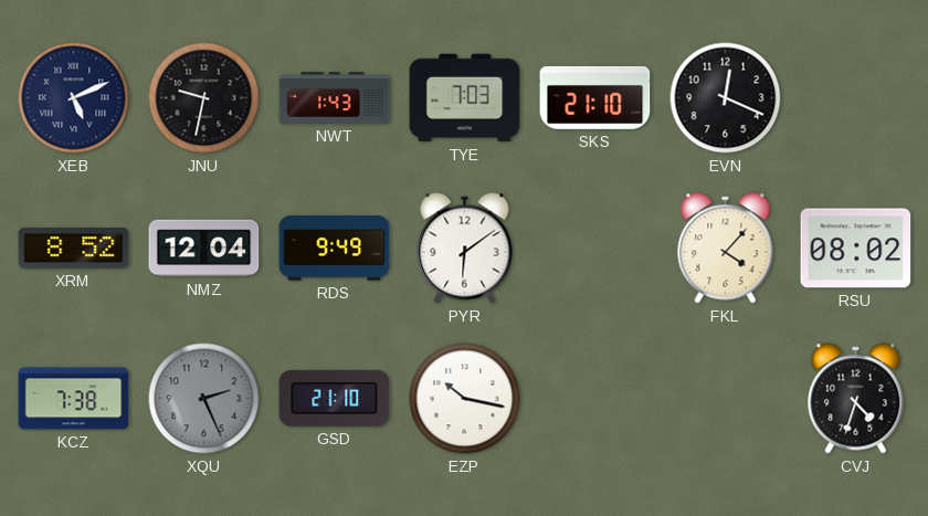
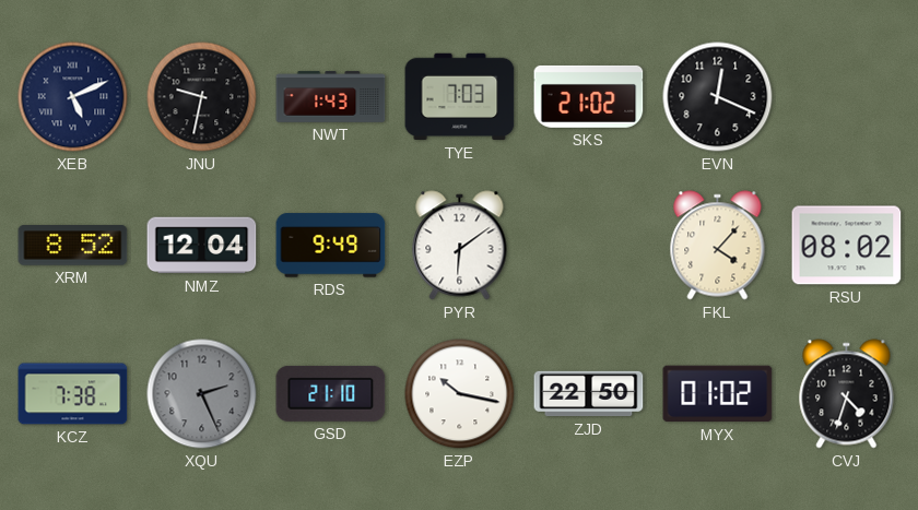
SKS: 21:10 -> 21:02
ZJD: none -> 22:50
MYX: none -> 01:02
